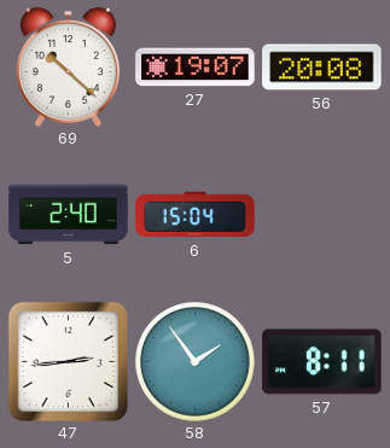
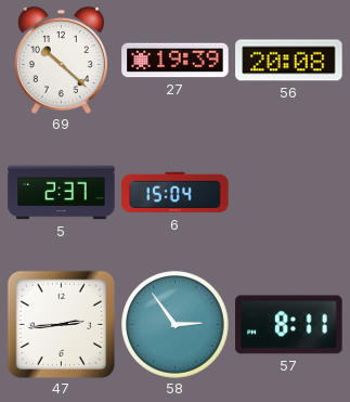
27: 19:07 -> 19:39
5: 2:40 -> 2:37
58: 1:54 -> 2:54
